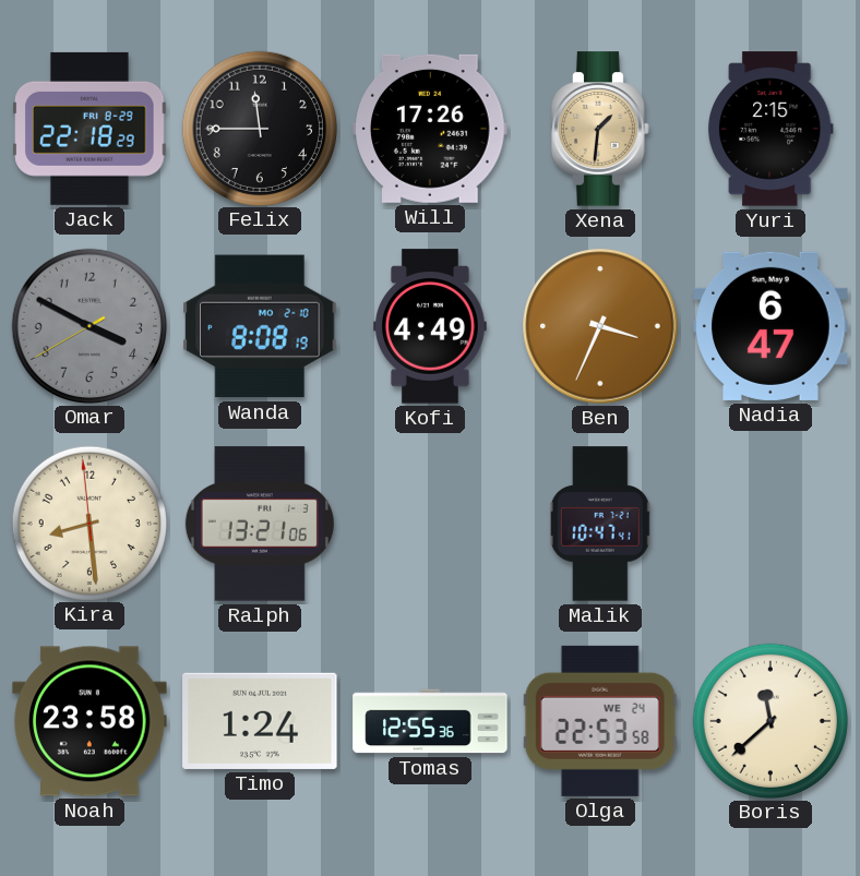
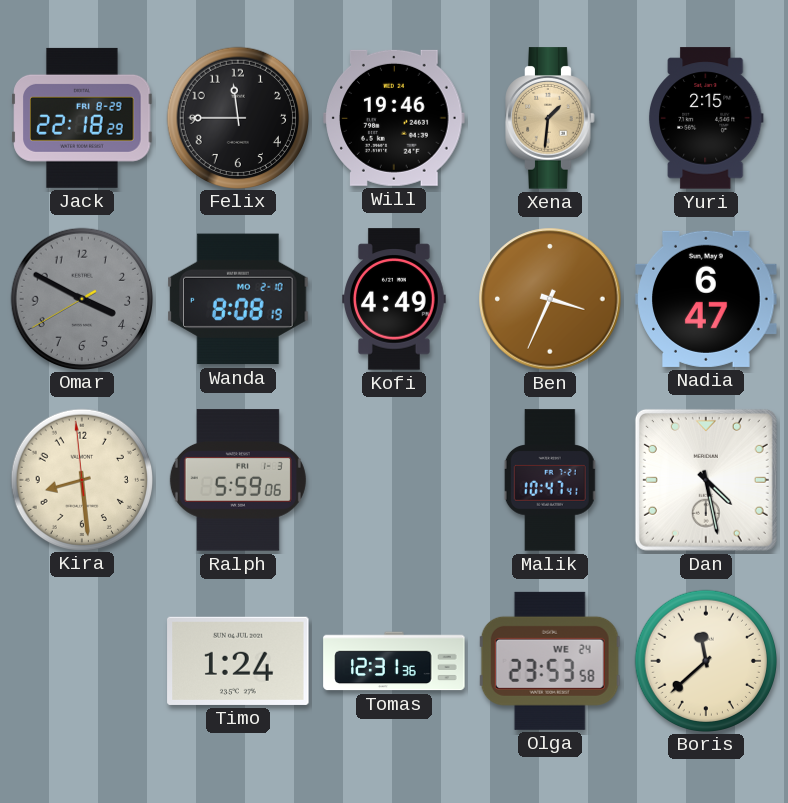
Will: 17:26 -> 19:46
Ralph: 13:21 -> 5:59
Dan: none -> 4:28
Noah: 23:58 -> none
Tomas: 12:55 -> 12:31
Olga: 22:53 -> 23:53
